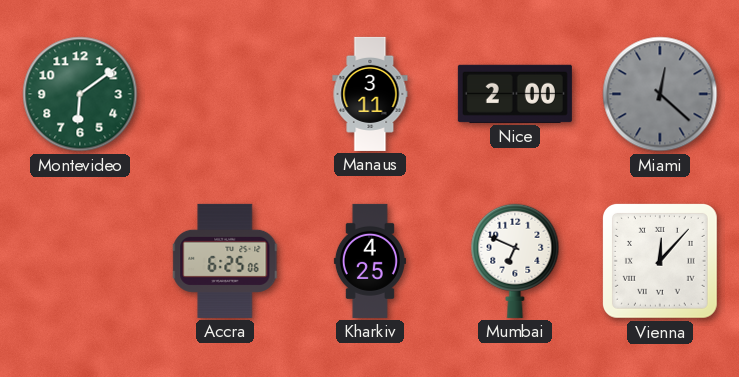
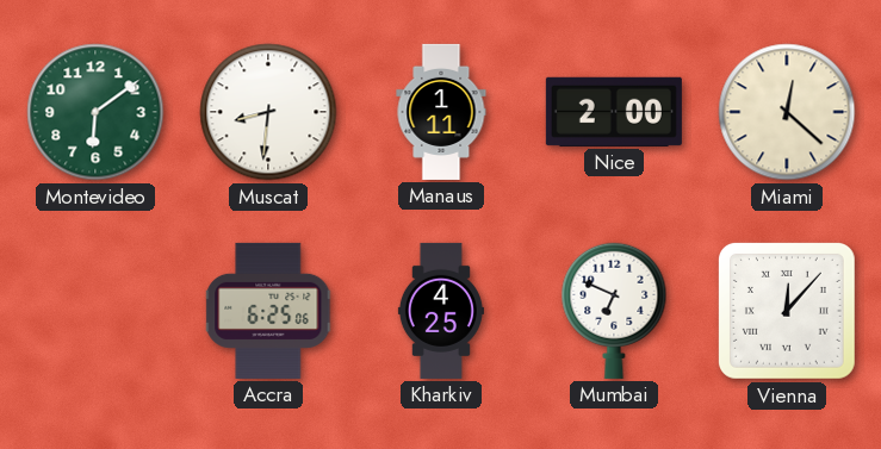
Muscat: none -> 8:31
Manaus: 3:11 -> 1:11
Miami dial: grey -> cream
